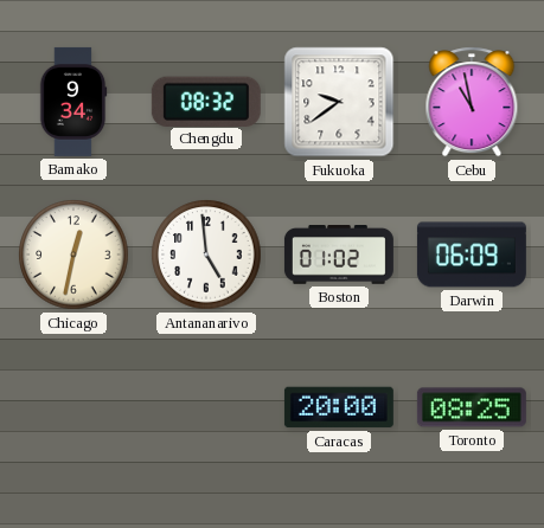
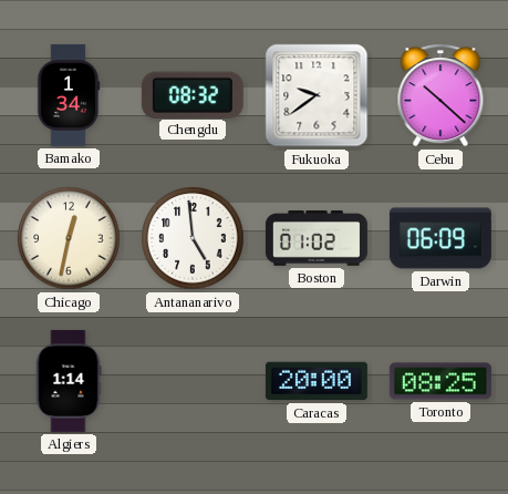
Bamako: 9:34 -> 1:34
Cebu: 10:58 -> 10:22
Algiers: none -> 1:14
